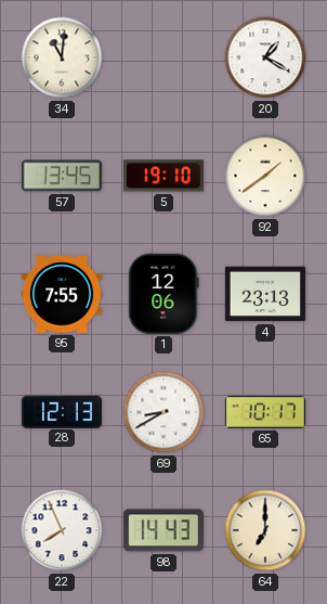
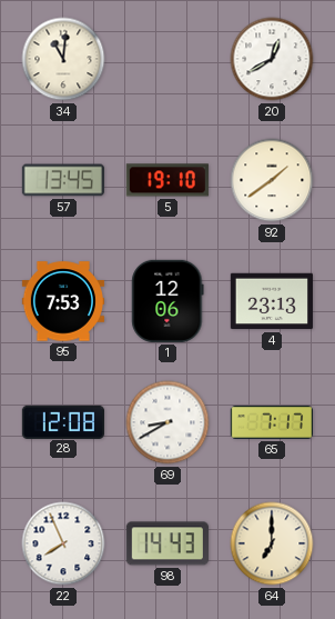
20: 1:20 -> 12:40
95: 7:55 -> 7:53
28: 12:13 -> 12:08
65: 10:17 -> 7:17
